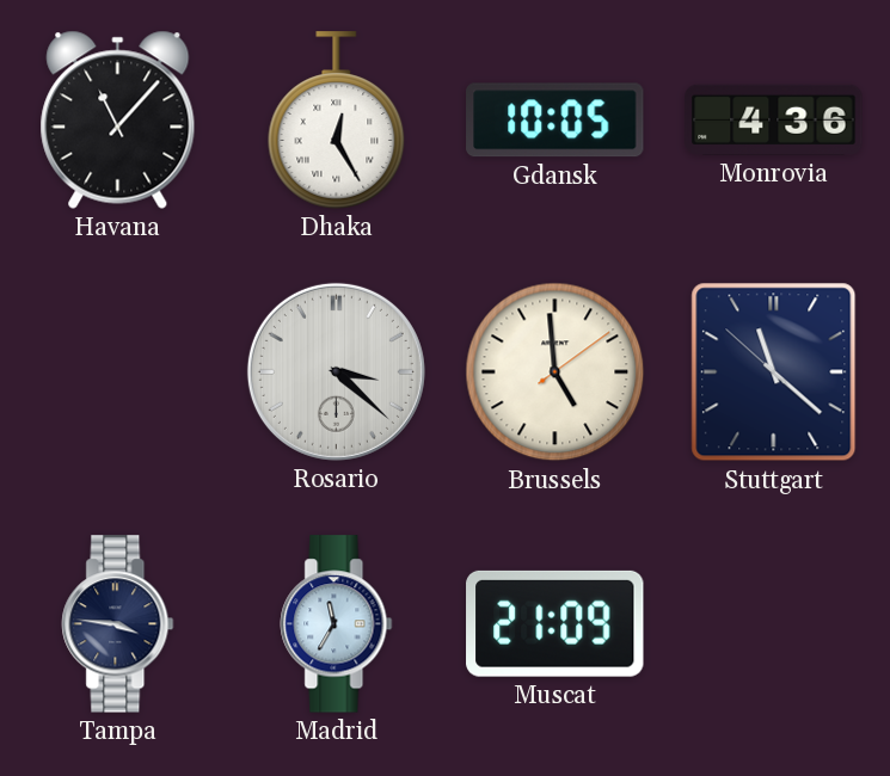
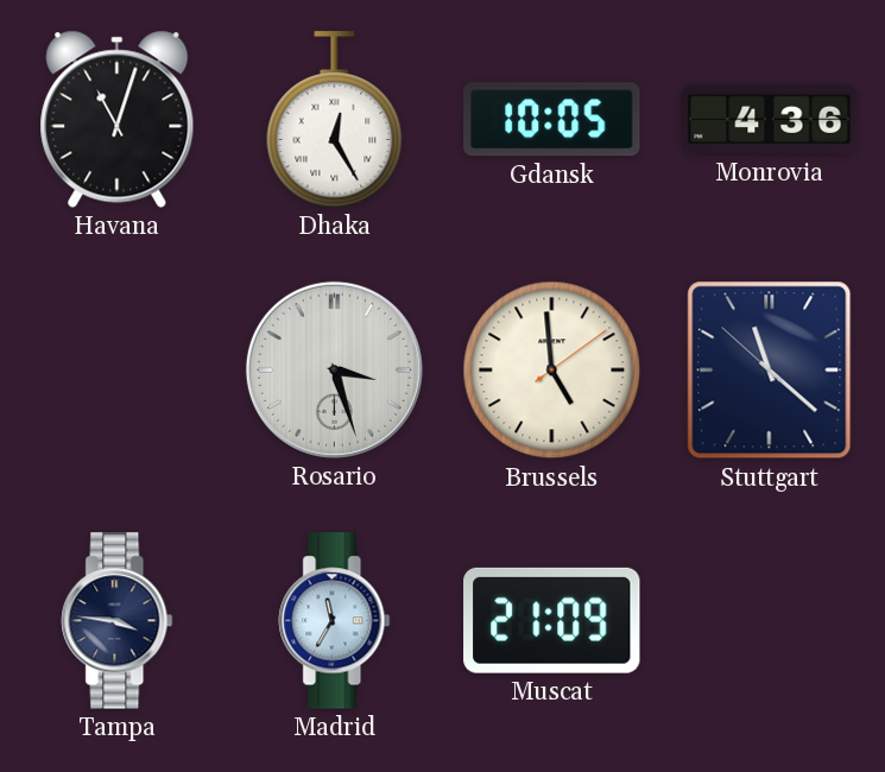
Havana: 11:07 -> 11:03
Rosario: 3:22 -> 3:27
